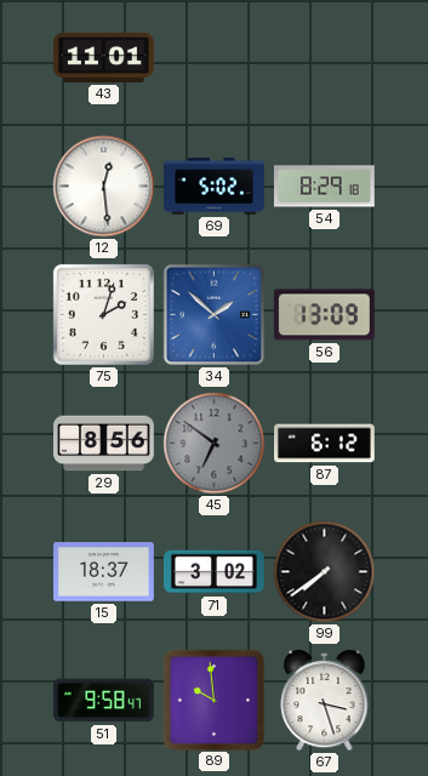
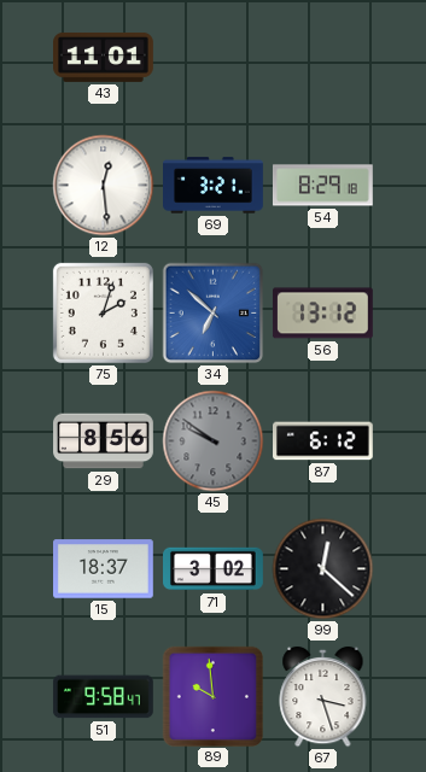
69: 5:02 -> 3:21
34: 1:52 -> 6:52
56: 13:09 -> 13:12
45: 6:51 -> 9:51
99: 7:39 -> 12:22
